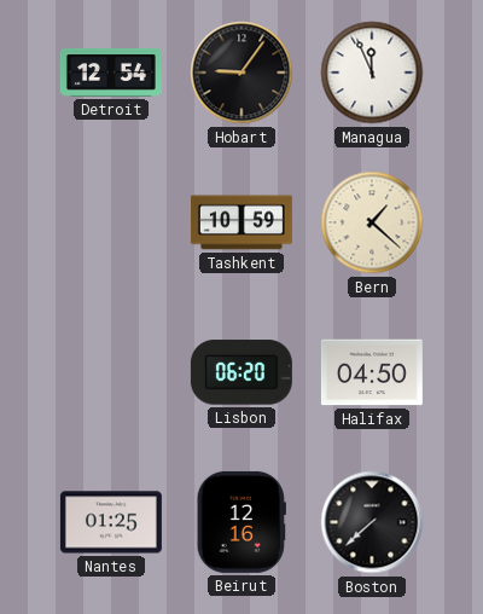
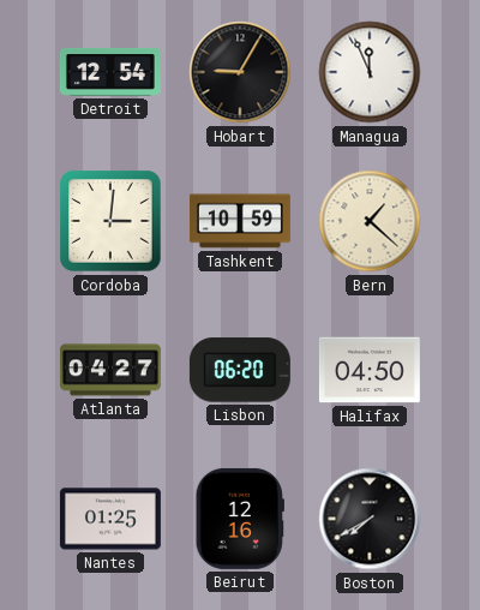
Hobart: 9:06 -> 9:05
Cordoba: none -> 3:01
Atlanta: none -> 04:27
Boston: 7:38 -> 7:40
